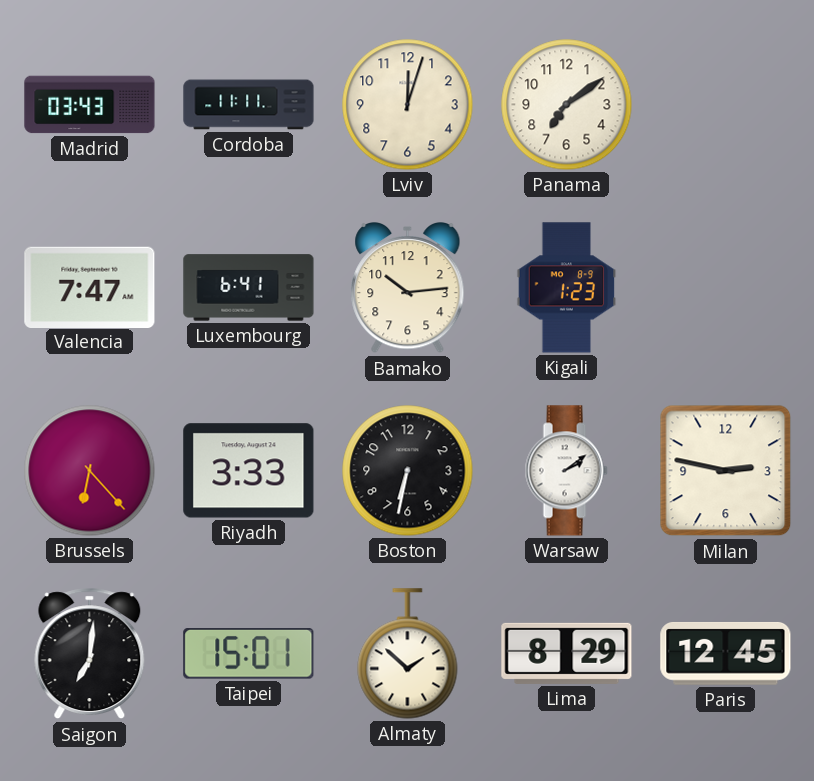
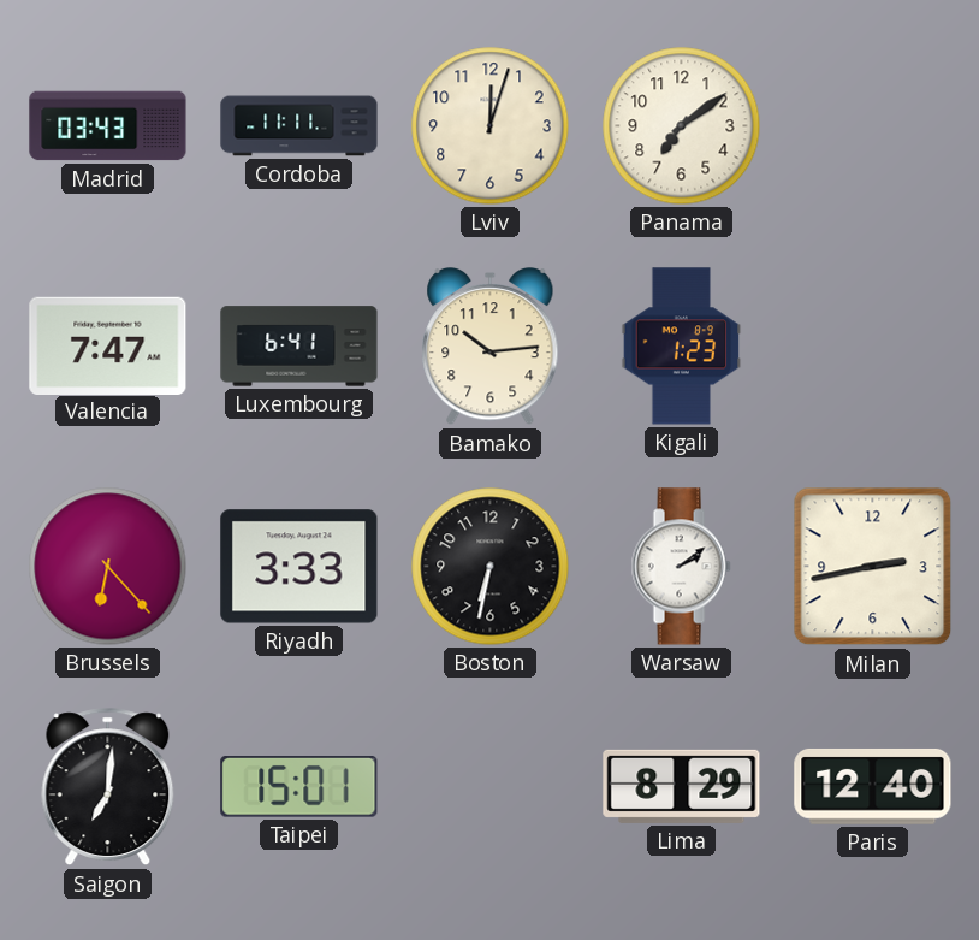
Milan: 2:47 -> 2:43
Almaty: 1:52 -> none
Paris: 12:45 -> 12:40
